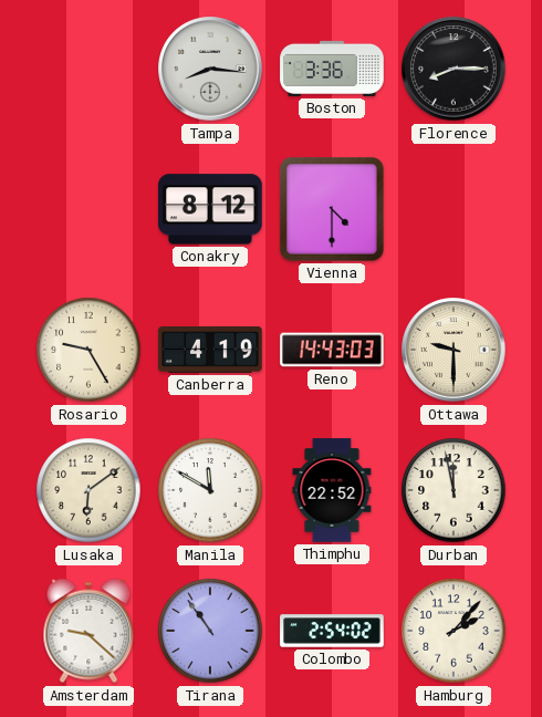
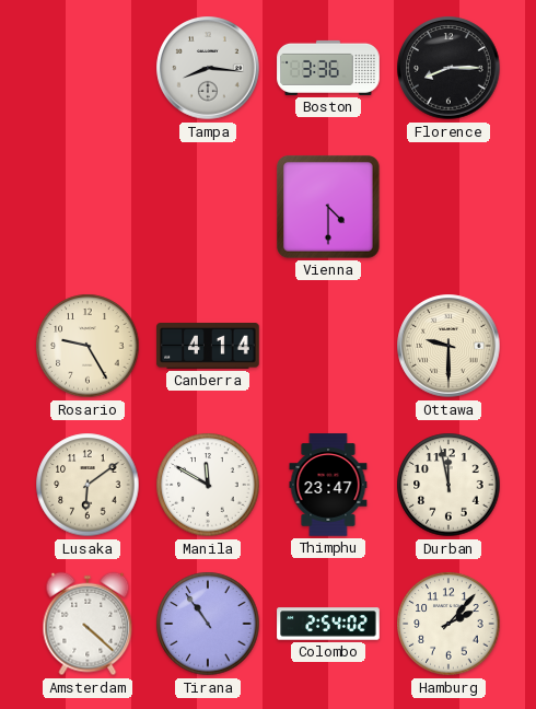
Conakry: 8:12 -> none
Canberra: 4:19 -> 4:14
Reno: 14:43 -> none
Thimphu: 22:52 -> 23:47
Amsterdam: 9:22 -> 4:22
